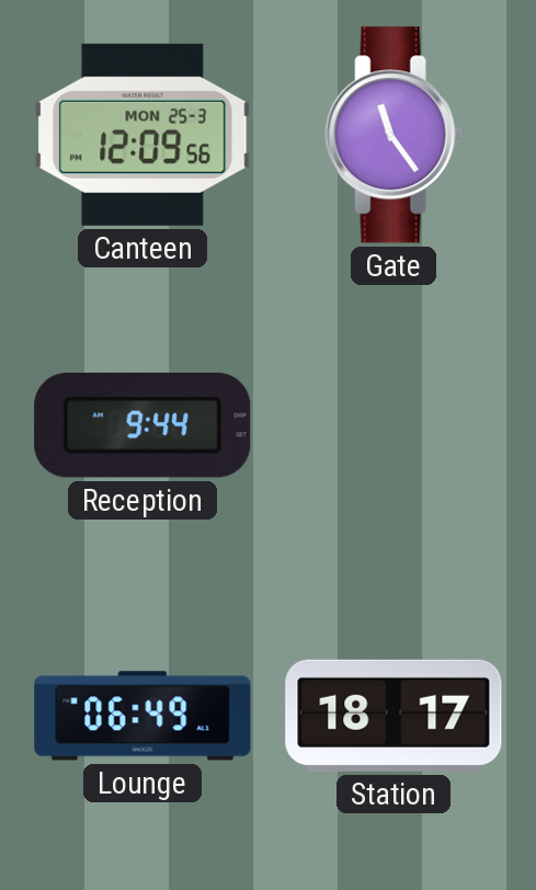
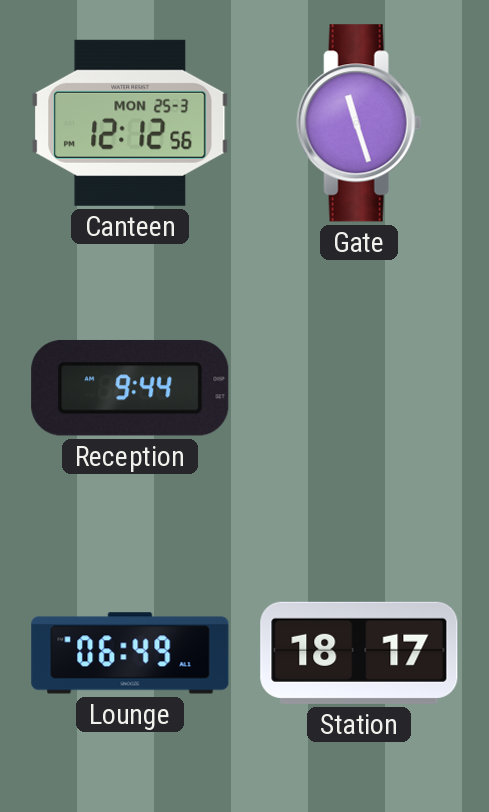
Canteen: 12:09 -> 12:12
Gate: 11:24 -> 11:27
